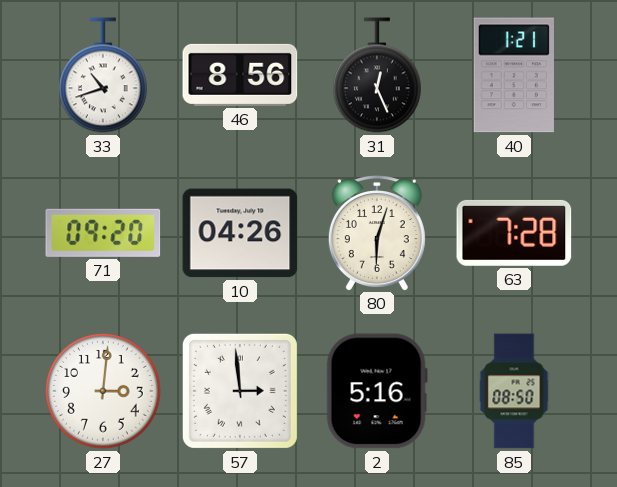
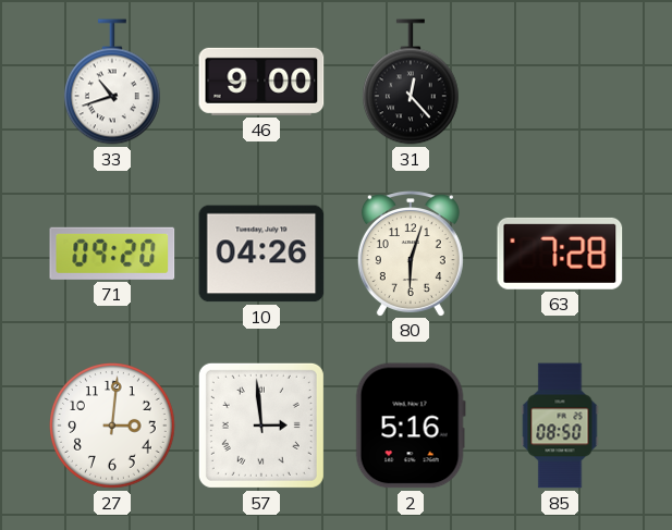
46: 8:56 -> 9:00
31: 12:26 -> 12:23
40: 1:21 -> none
